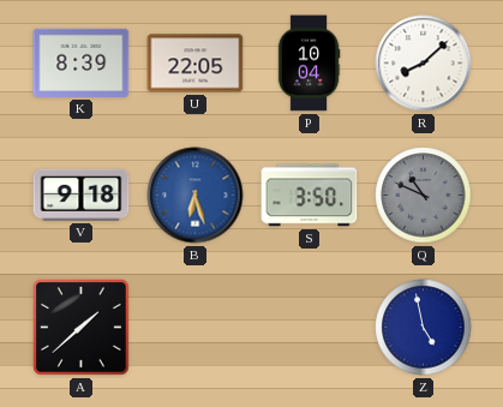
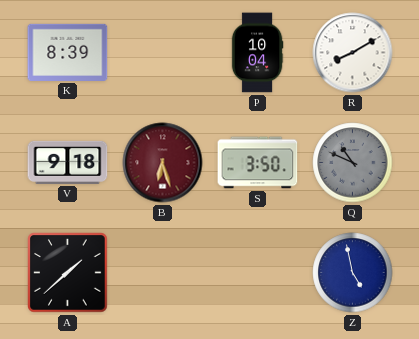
U: 22:05 -> none
R: 8:08 -> 8:10
B dial: blue -> burgundy
